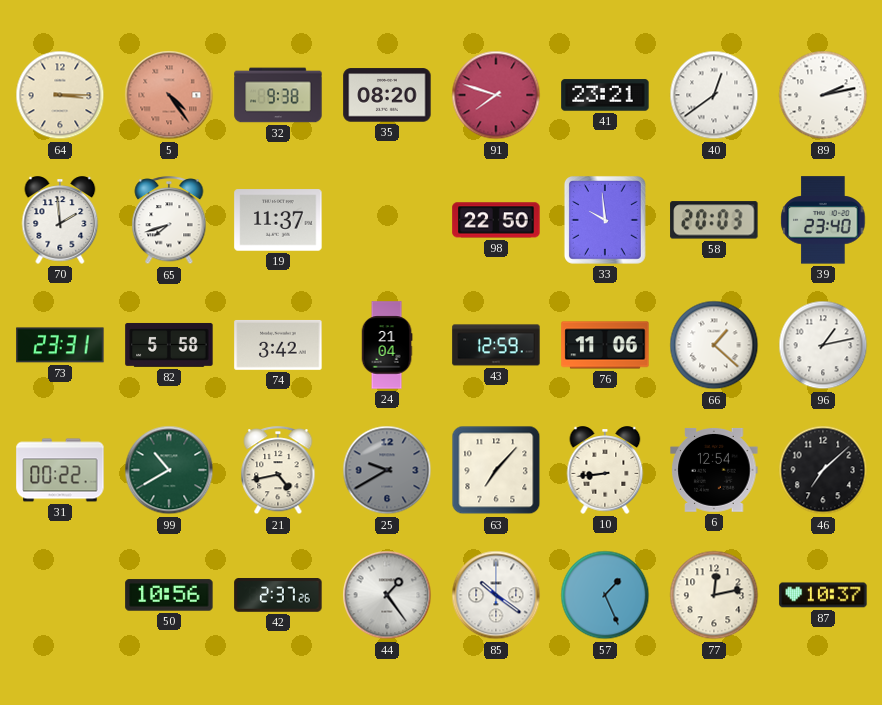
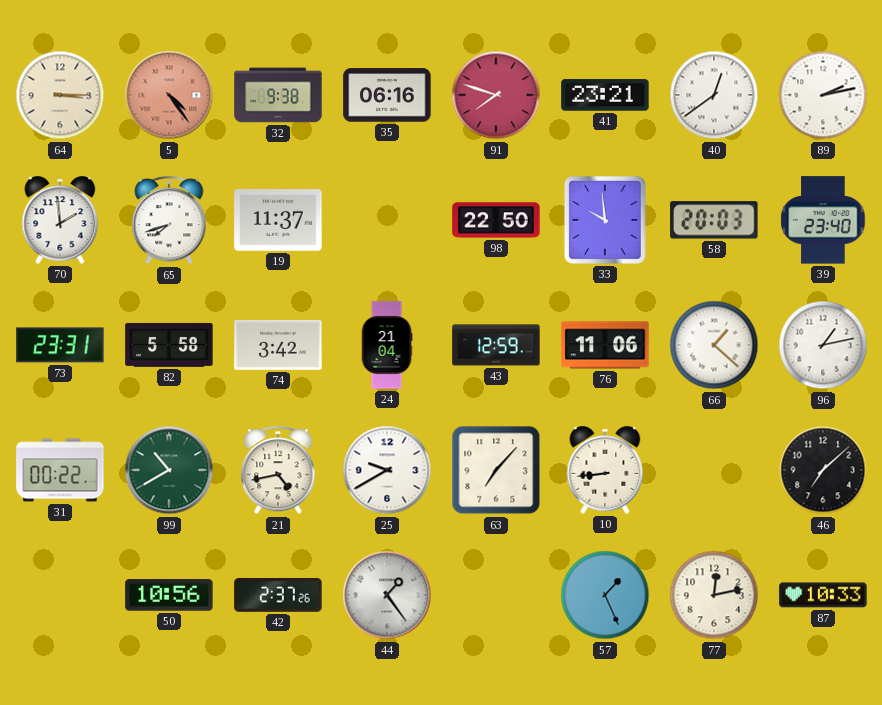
35: 08:20 -> 06:16
25 dial: grey -> white
6: 12:54 -> none
85: 10:21 -> none
87: 10:37 -> 10:33
